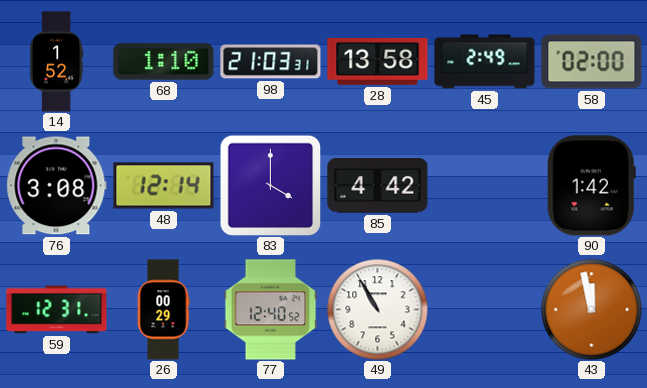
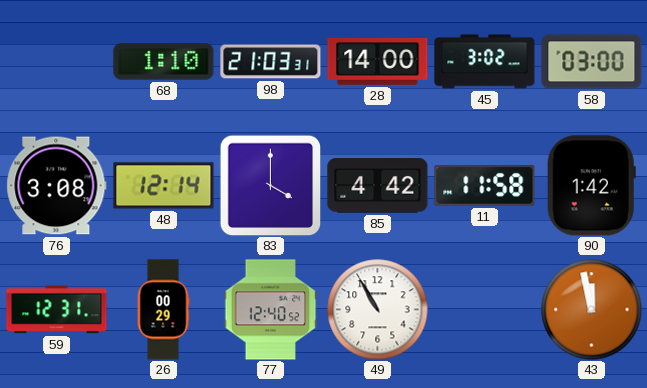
14: 1:52 -> none
28: 13:58 -> 14:00
45: 2:49 -> 3:02
58: 02:00 -> 03:00
11: none -> 11:58
